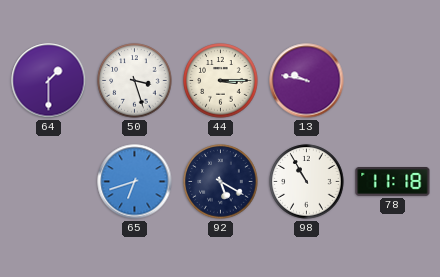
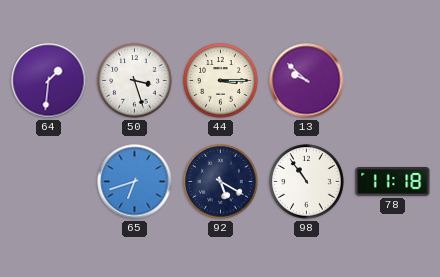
64: 1:30 -> 1:31
13: 9:47 -> 9:52
98: 10:55 -> 10:54
